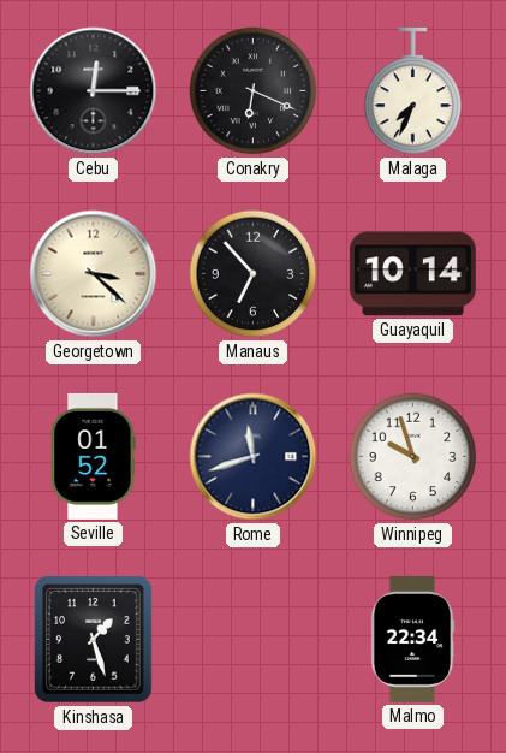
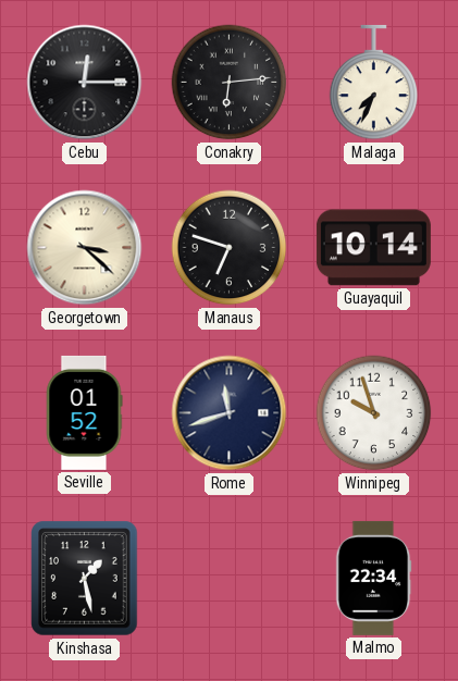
Conakry: 6:19 -> 6:14
Manaus: 6:53 -> 6:48
Kinshasa: 1:27 -> 1:28
